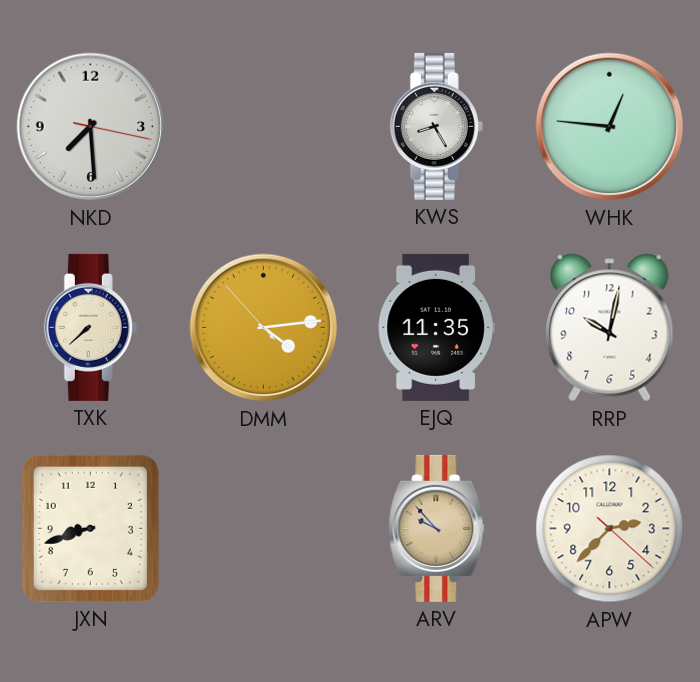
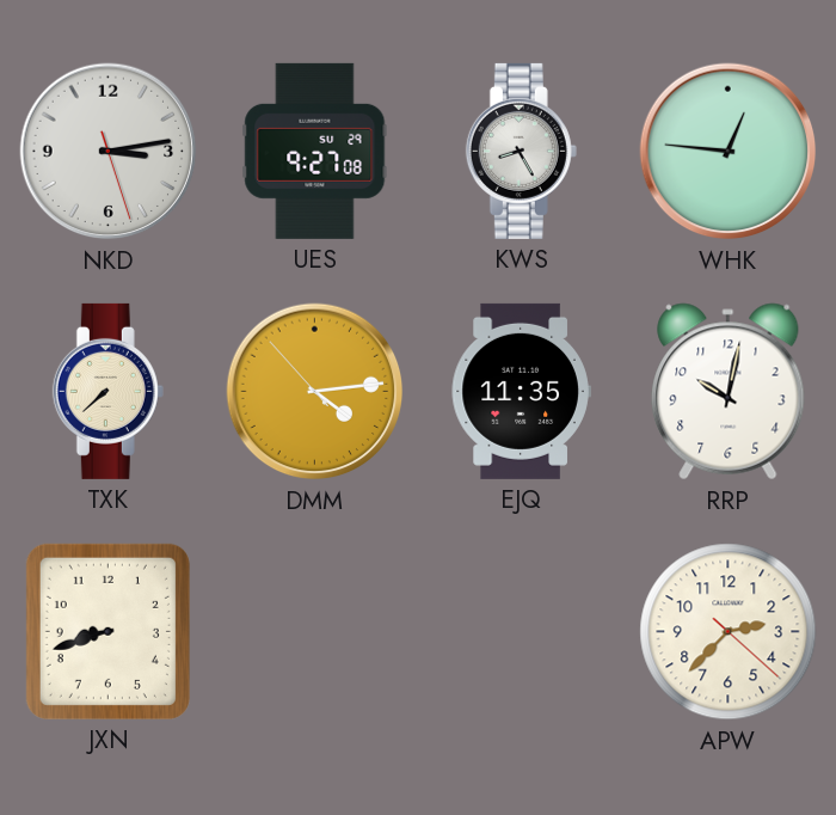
NKD: 7:29 -> 3:13
UES: none -> 9:27
ARV: 9:53 -> none
